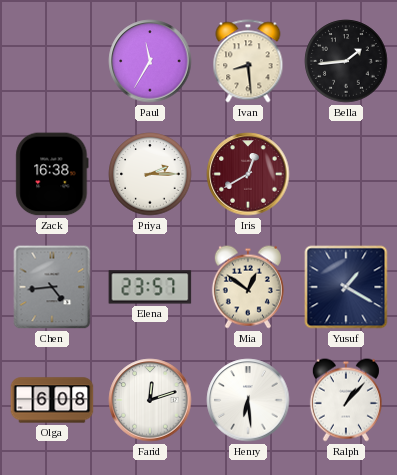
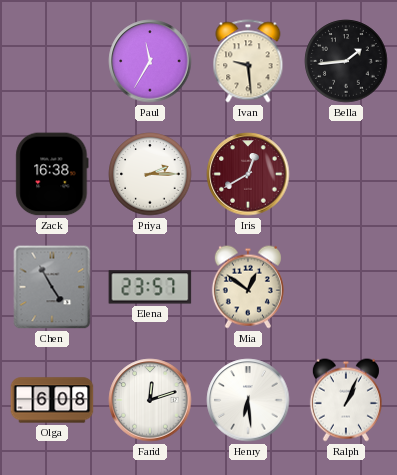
Ivan: 8:29 -> 9:29
Chen: 4:44 -> 4:55
Yusuf: 1:20 -> none
Ralph: 1:07 -> 1:04
